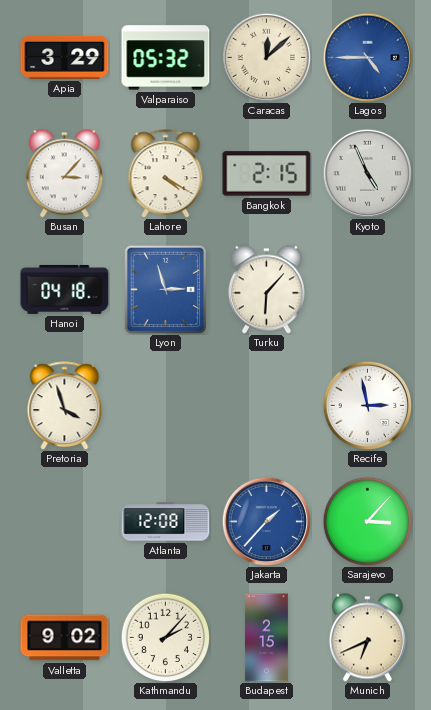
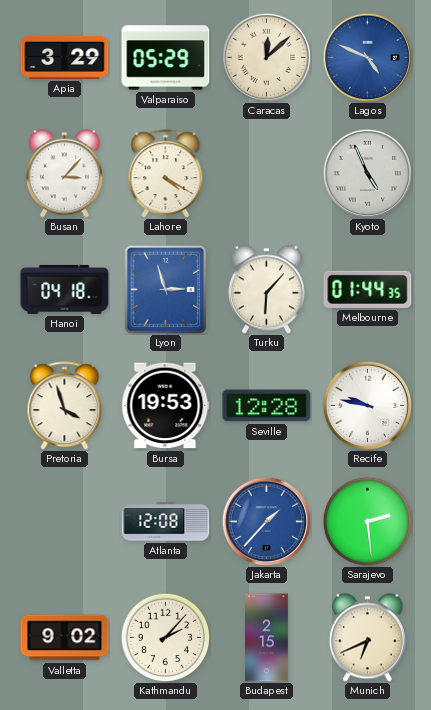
Valparaiso: 05:32 -> 05:29
Lagos: 4:45 -> 4:49
Bangkok: 2:15 -> none
Melbourne: none -> 01:44
Bursa: none -> 19:53
Seville: none -> 12:28
Recife: 2:58 -> 9:47
Sarajevo: 3:07 -> 2:29
